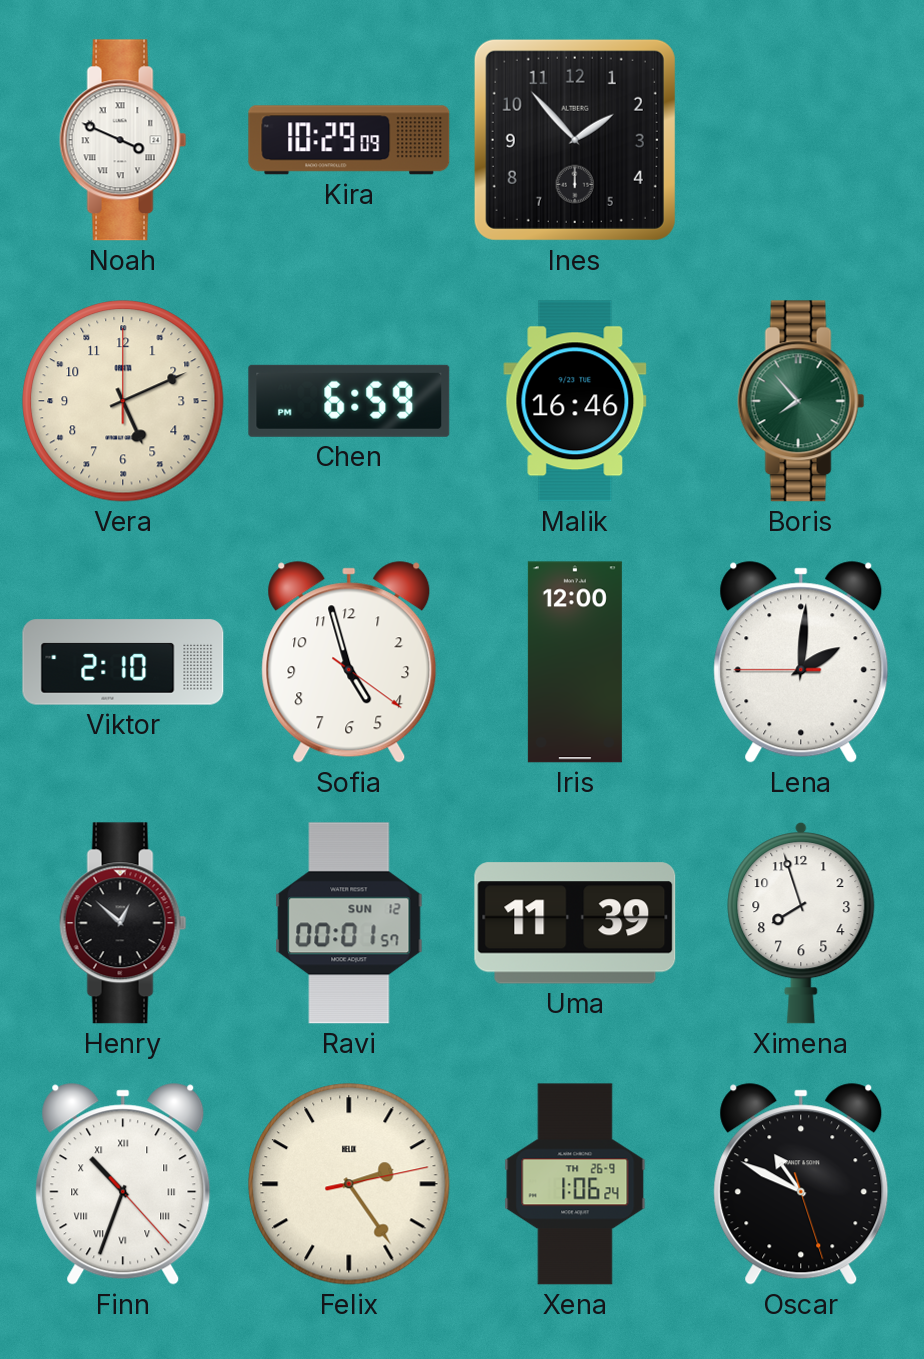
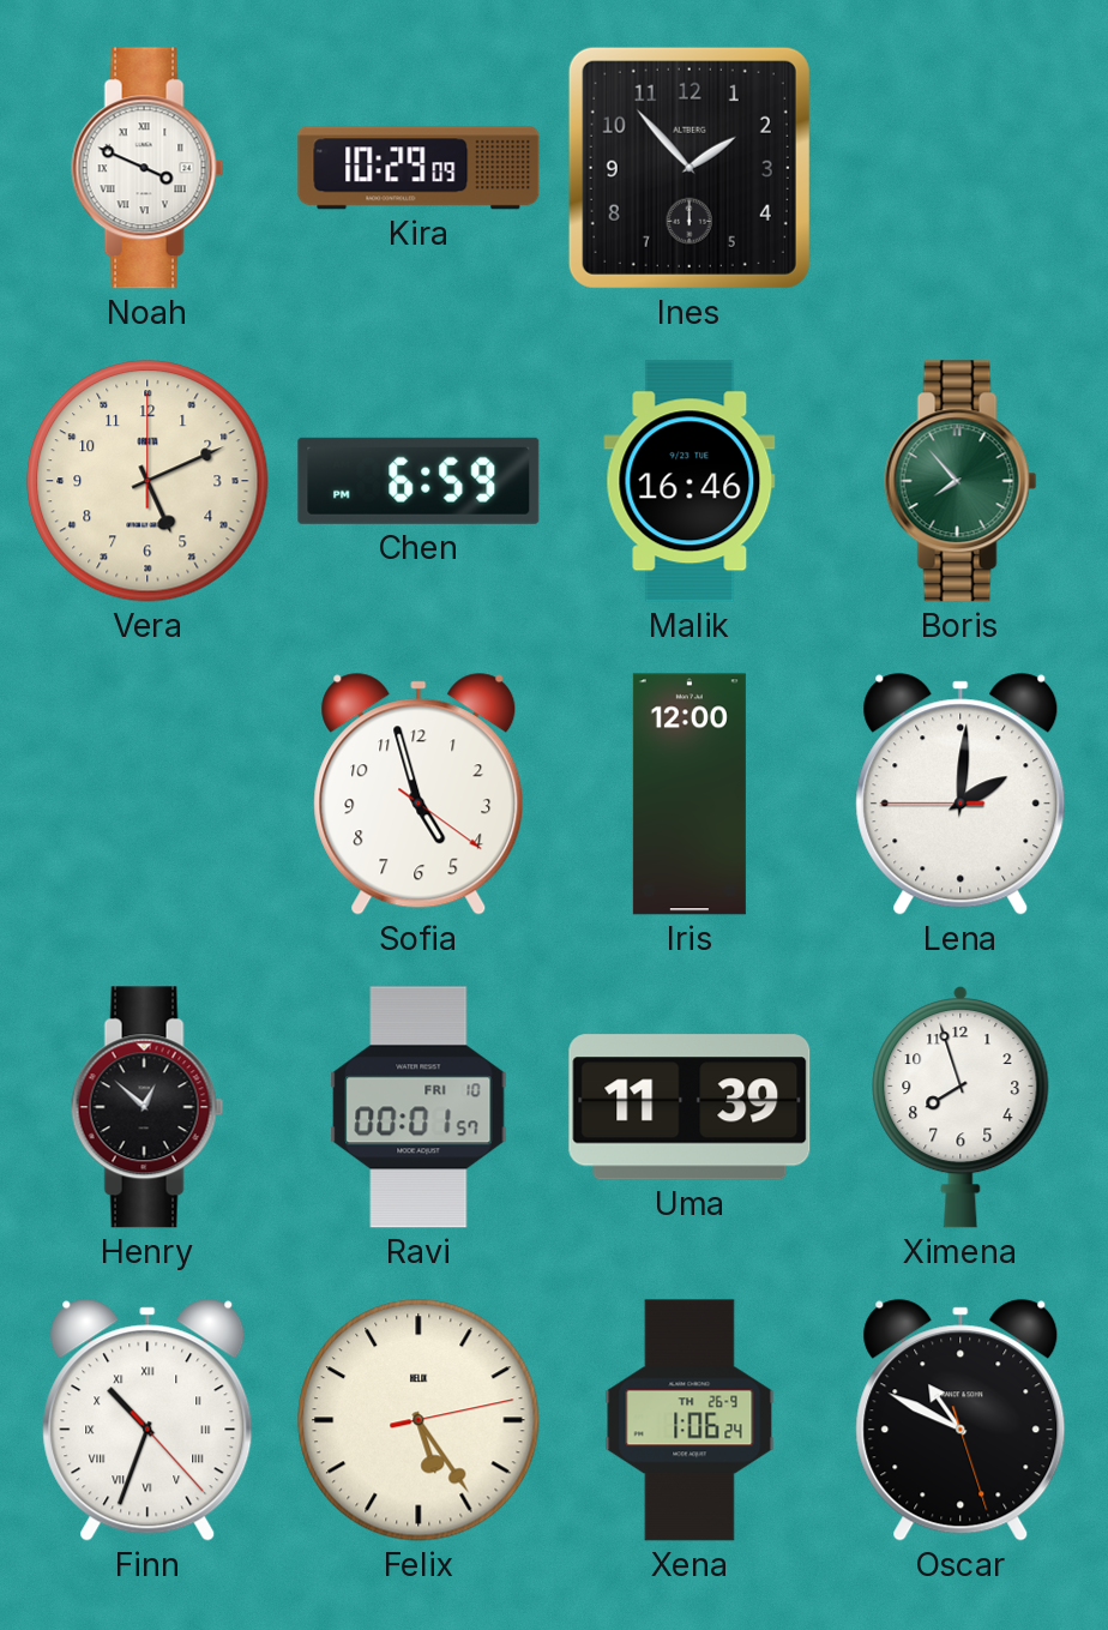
Viktor: 2:10 -> none
Ravi date: SUN 12 -> FRI 10
Felix: 2:24 -> 5:24
